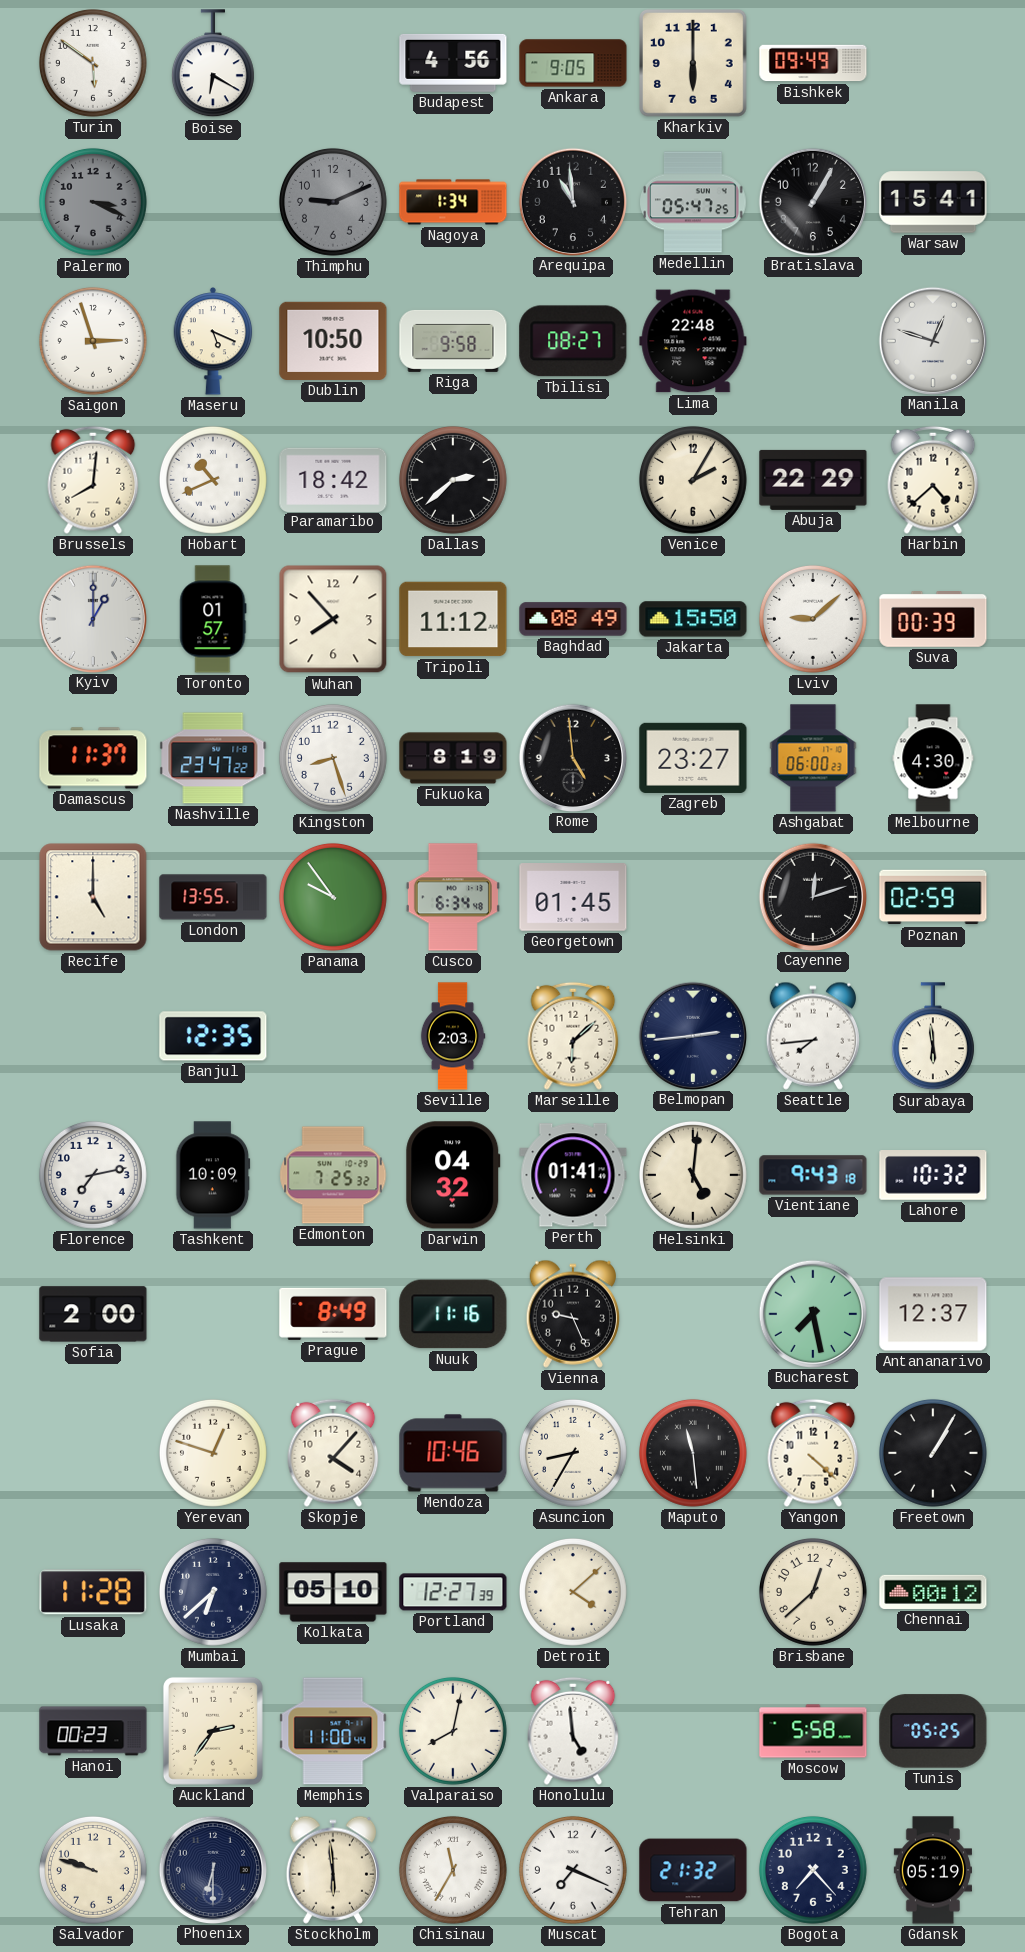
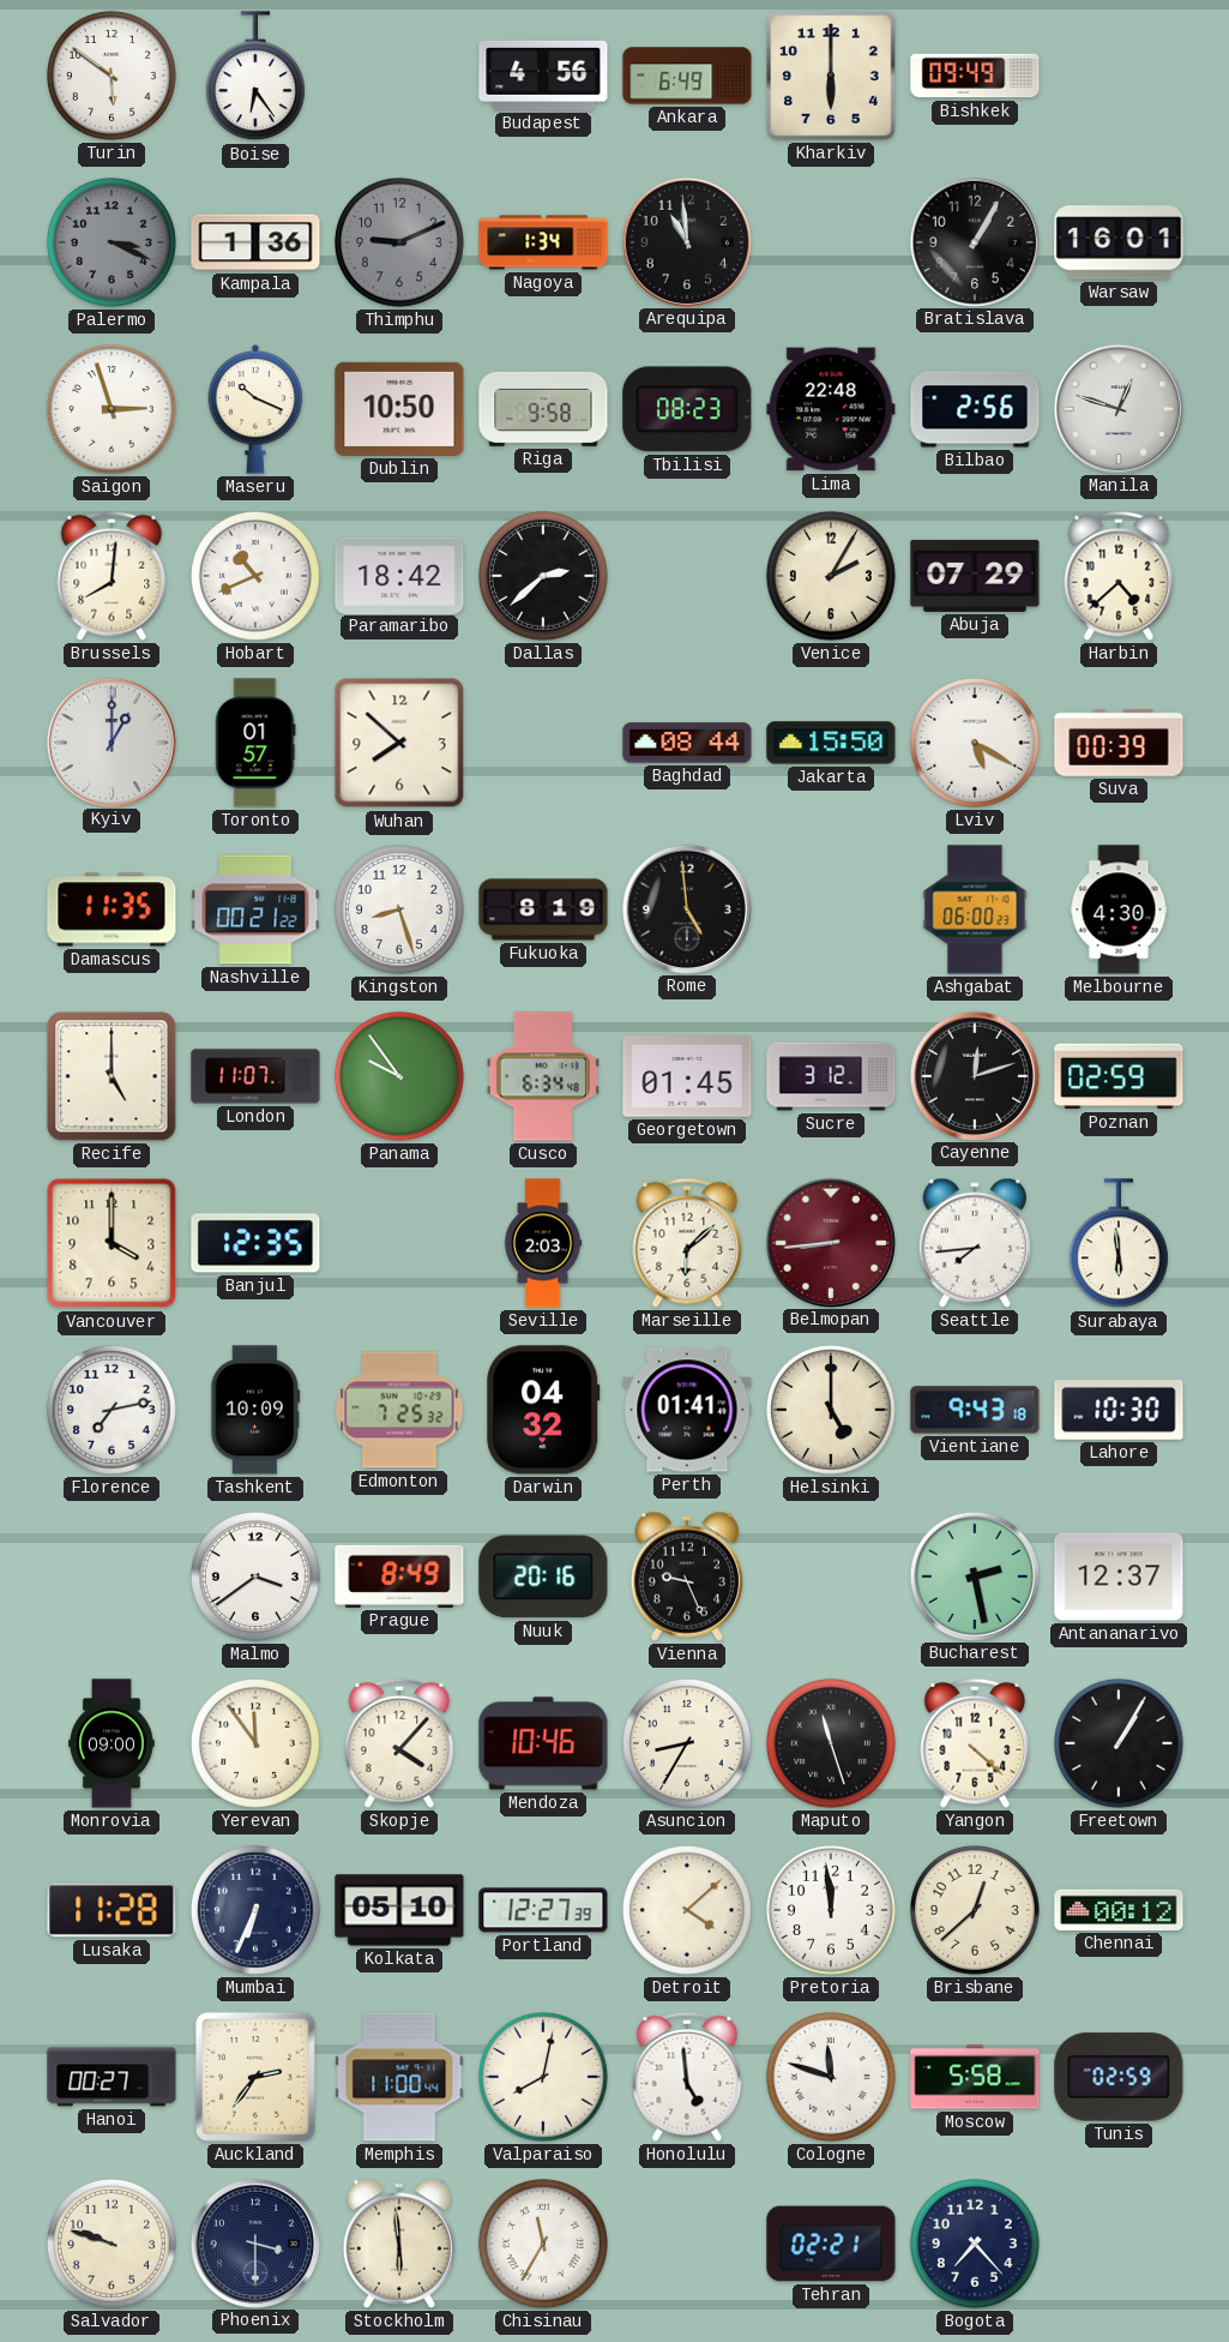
Boise: 6:20 -> 6:24
Ankara: 9:05 -> 6:49
Kampala: none -> 1:36
Medellin: 05:47 -> none
Warsaw: 15:41 -> 16:01
Maseru: 5:19 -> 10:19
Tbilisi: 08:27 -> 08:23
Bilbao: none -> 2:56
Abuja: 22:29 -> 07:29
Wuhan: 7:53 -> 7:52
Tripoli: 11:12 -> none
Baghdad: 08:49 -> 08:44
Lviv: 9:08 -> 5:20
Damascus: 11:37 -> 11:35
Nashville: 23:47 -> 00:21
Zagreb: 23:27 -> none
London: 13:55 -> 11:07
Sucre: none -> 3:12
Vancouver: none -> 4:00
Belmopan: 2:44 -> 8:44
Belmopan dial: navy -> burgundy
Helsinki: 5:01 -> 5:00
Lahore: 10:32 -> 10:30
Sofia: 2:00 -> none
Malmo: none -> 3:39
Nuuk: 11:16 -> 20:16
Bucharest: 7:28 -> 2:28
Monrovia: none -> 09:00
Yerevan: 12:48 -> 11:54
Maputo: 11:29 -> 11:27
Mumbai: 6:38 -> 6:34
Pretoria: none -> 11:59
Hanoi: 00:23 -> 00:27
Cologne: none -> 11:48
Tunis: 05:25 -> 02:59
Phoenix: 6:30 -> 3:30
Muscat: 7:19 -> none
Tehran: 21:32 -> 02:21
Gdansk: 05:19 -> none
